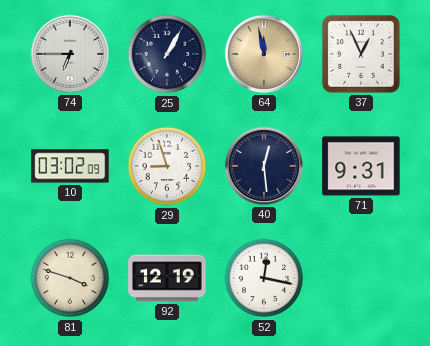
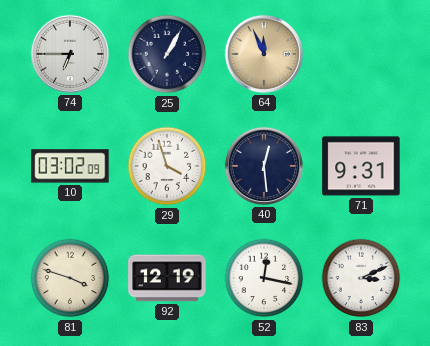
64: 11:58 -> 11:56
37: 12:56 -> none
29: 8:57 -> 3:57
83: none -> 3:11
